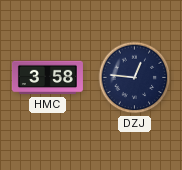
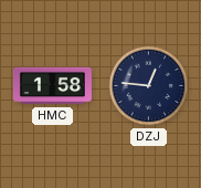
HMC: 3:58 -> 1:58
